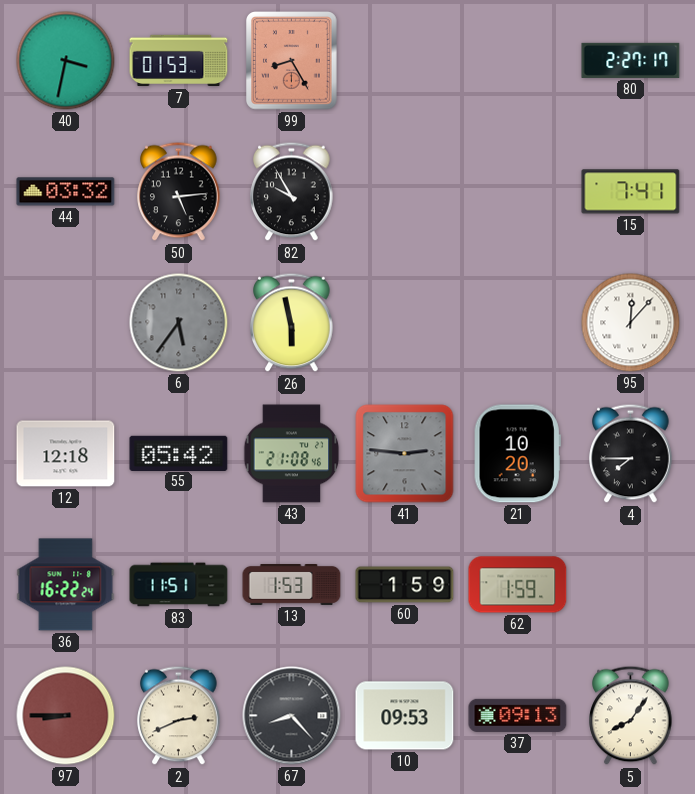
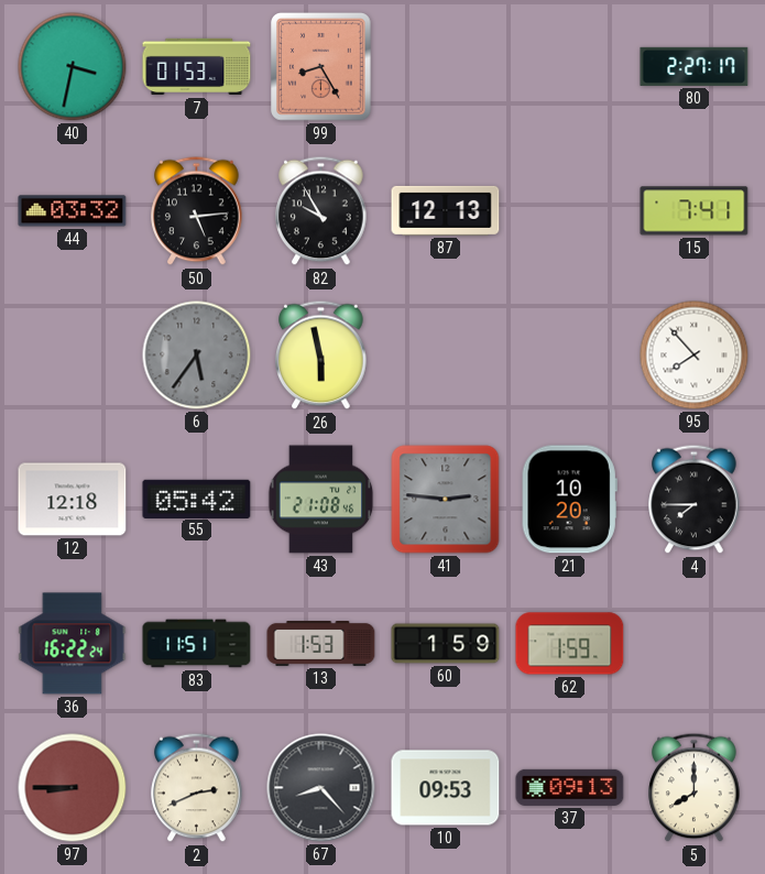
87: none -> 12:13
95: 12:07 -> 7:53
5: 8:06 -> 8:00
